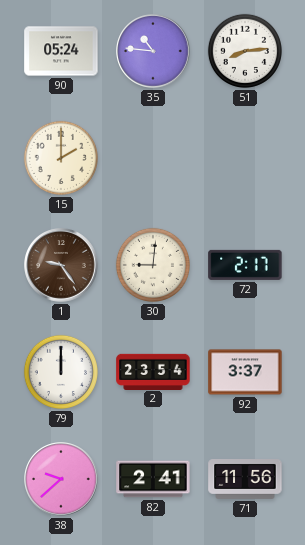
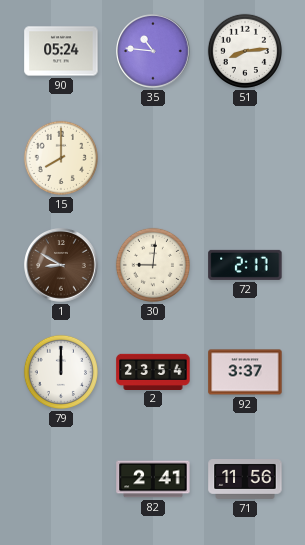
15: 2:00 -> 8:00
1: 9:24 -> 8:50
38: 9:38 -> none
